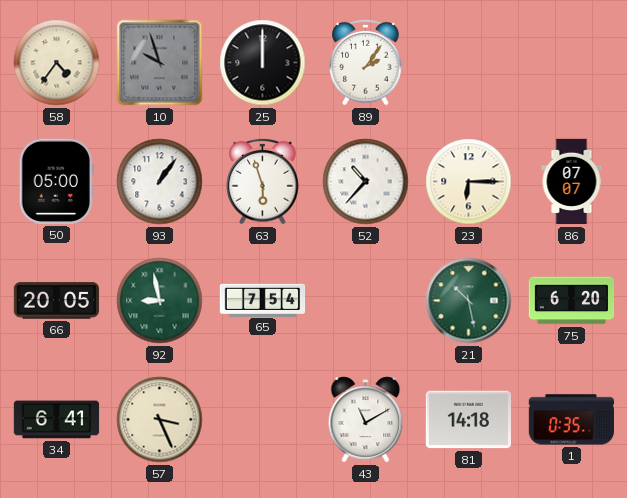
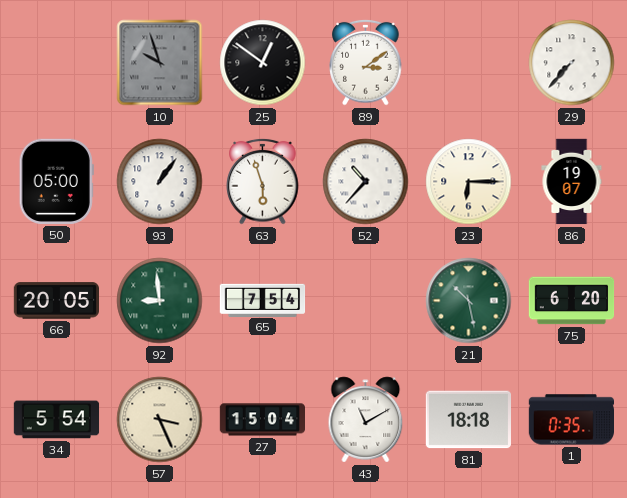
58: 4:36 -> none
25: 12:00 -> 12:51
89: 2:06 -> 3:09
29: none -> 7:37
86: 07:07 -> 19:07
92: 8:58 -> 8:59
34: 6:41 -> 5:54
27: none -> 15:04
81: 14:18 -> 18:18
